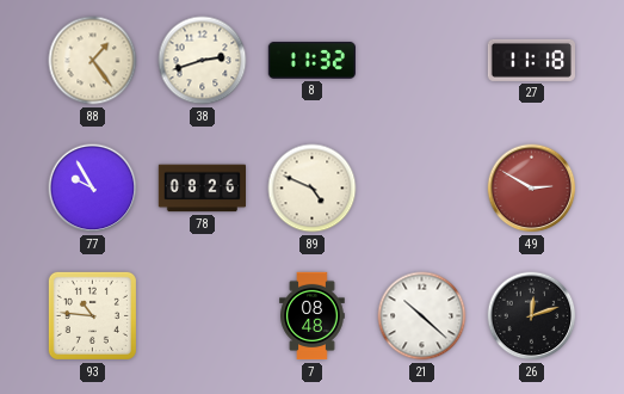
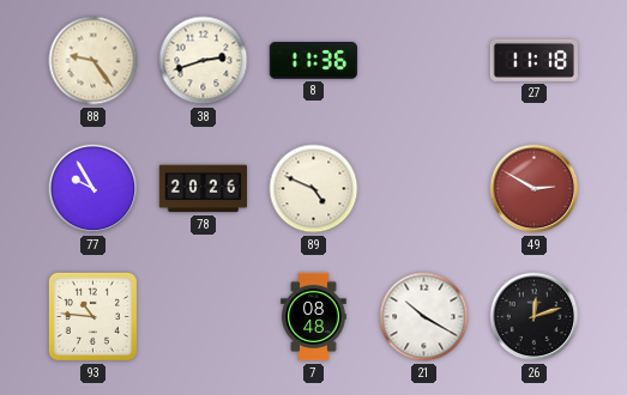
88: 1:24 -> 9:24
8: 11:32 -> 11:36
78: 08:26 -> 20:26
21: 10:22 -> 10:20
